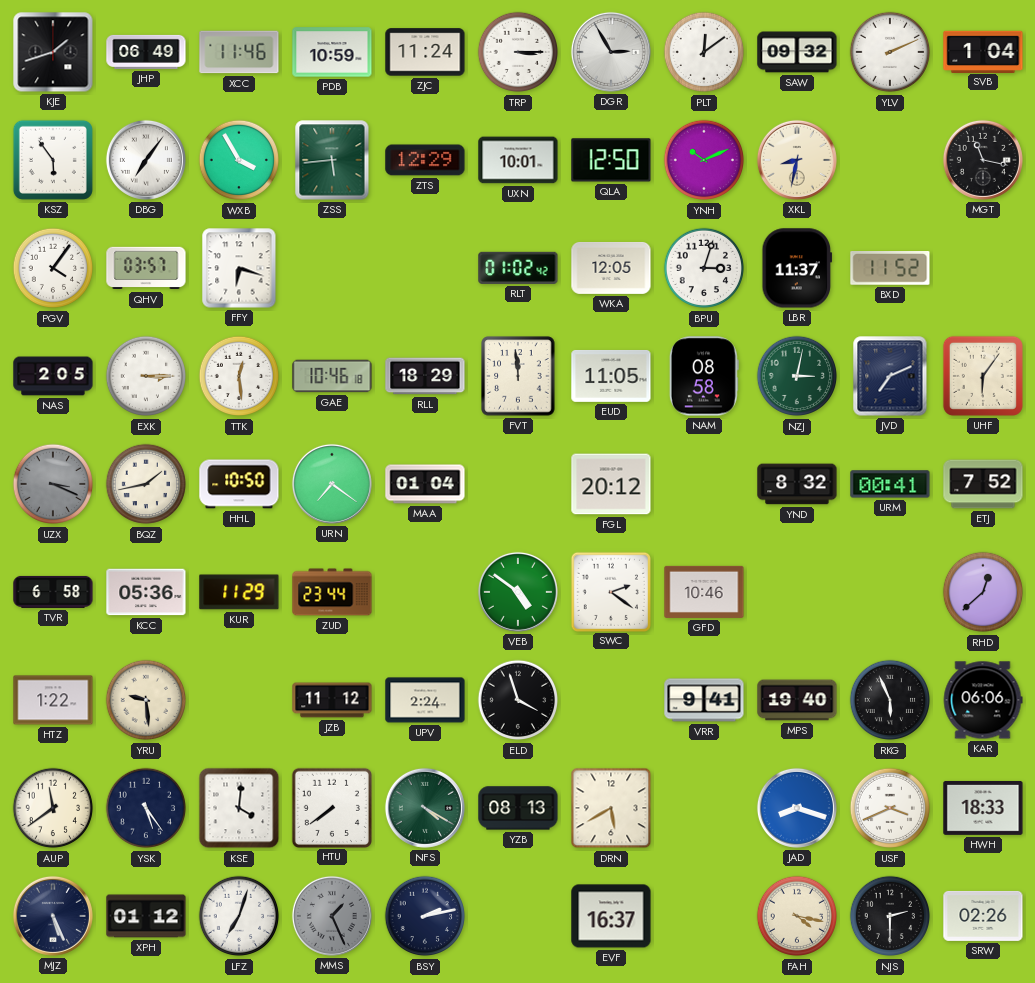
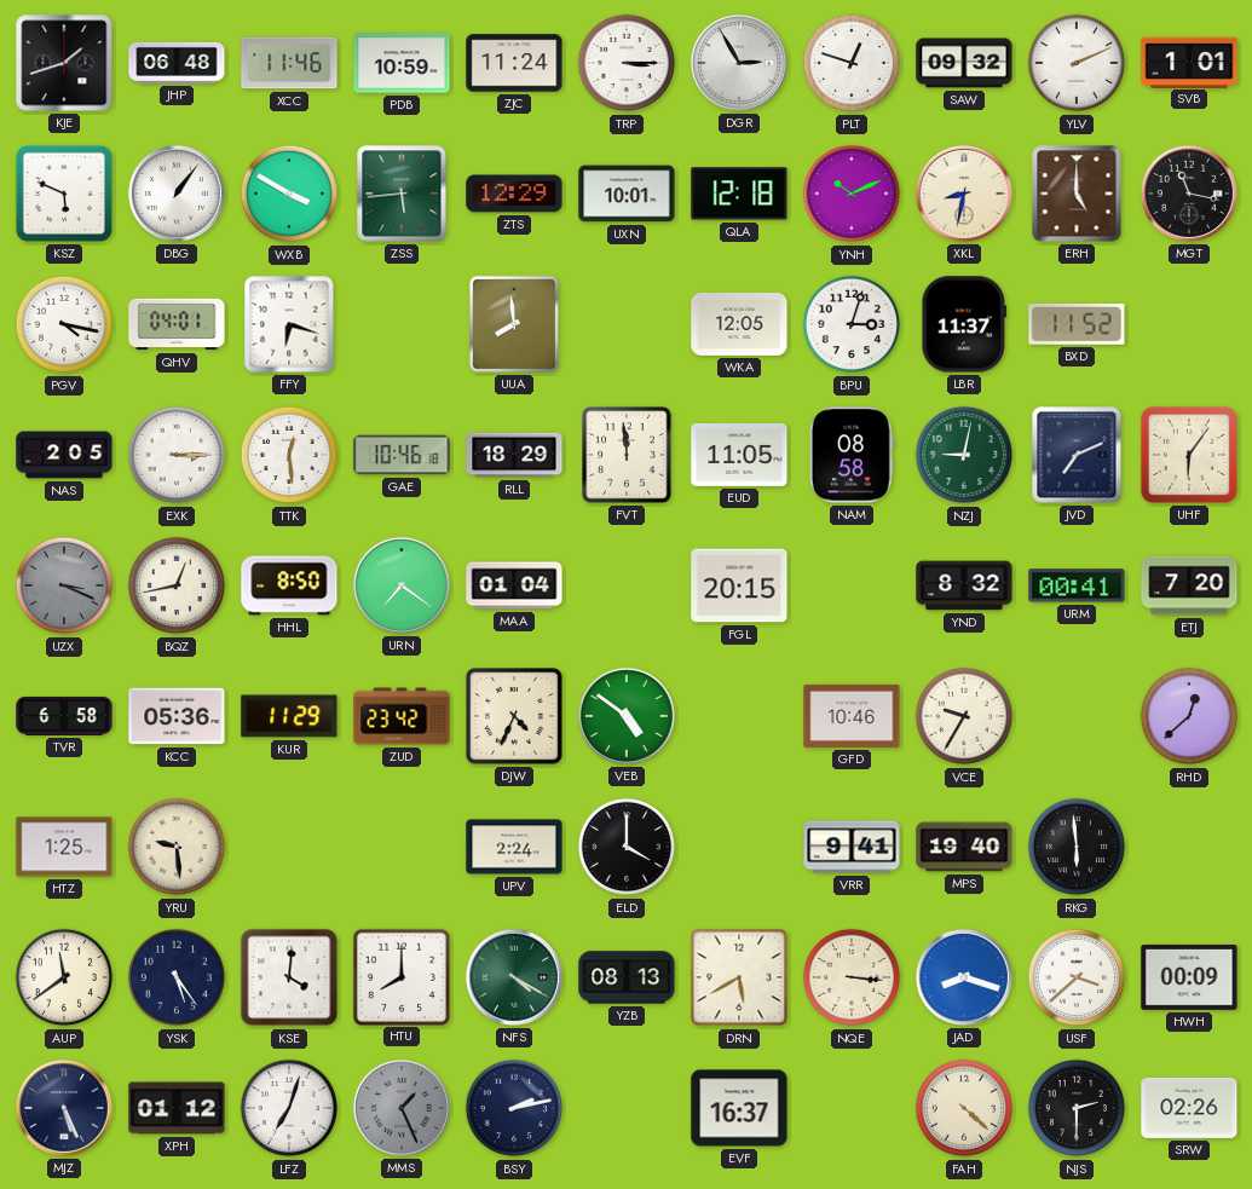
JHP: 06:49 -> 06:48
PLT: 12:09 -> 12:48
SVB: 1:04 -> 1:01
KSZ: 5:54 -> 5:49
DBG: 7:06 -> 1:06
WXB: 3:55 -> 3:50
QLA: 12:50 -> 12:18
ERH: none -> 5:00
PGV: 4:06 -> 4:17
QHV: 03:57 -> 04:01
UUA: none -> 7:59
RLT: 01:02 -> none
NZJ: 3:02 -> 9:02
BQZ: 1:43 -> 12:43
HHL: 10:50 -> 8:50
FGL: 20:12 -> 20:15
ETJ: 7:52 -> 7:20
ZUD: 23:44 -> 23:42
DJW: none -> 4:34
SWC: 2:21 -> none
VCE: none -> 9:35
HTZ: 1:22 -> 1:25
JZB: 11:12 -> none
ELD: 3:57 -> 4:00
RKG: 5:56 -> 5:59
KAR: 06:06 -> none
HTU: 7:39 -> 8:00
NQE: none -> 3:16
USF: 3:41 -> 3:38
HWH: 18:33 -> 00:09
FAH: 4:17 -> 4:22
